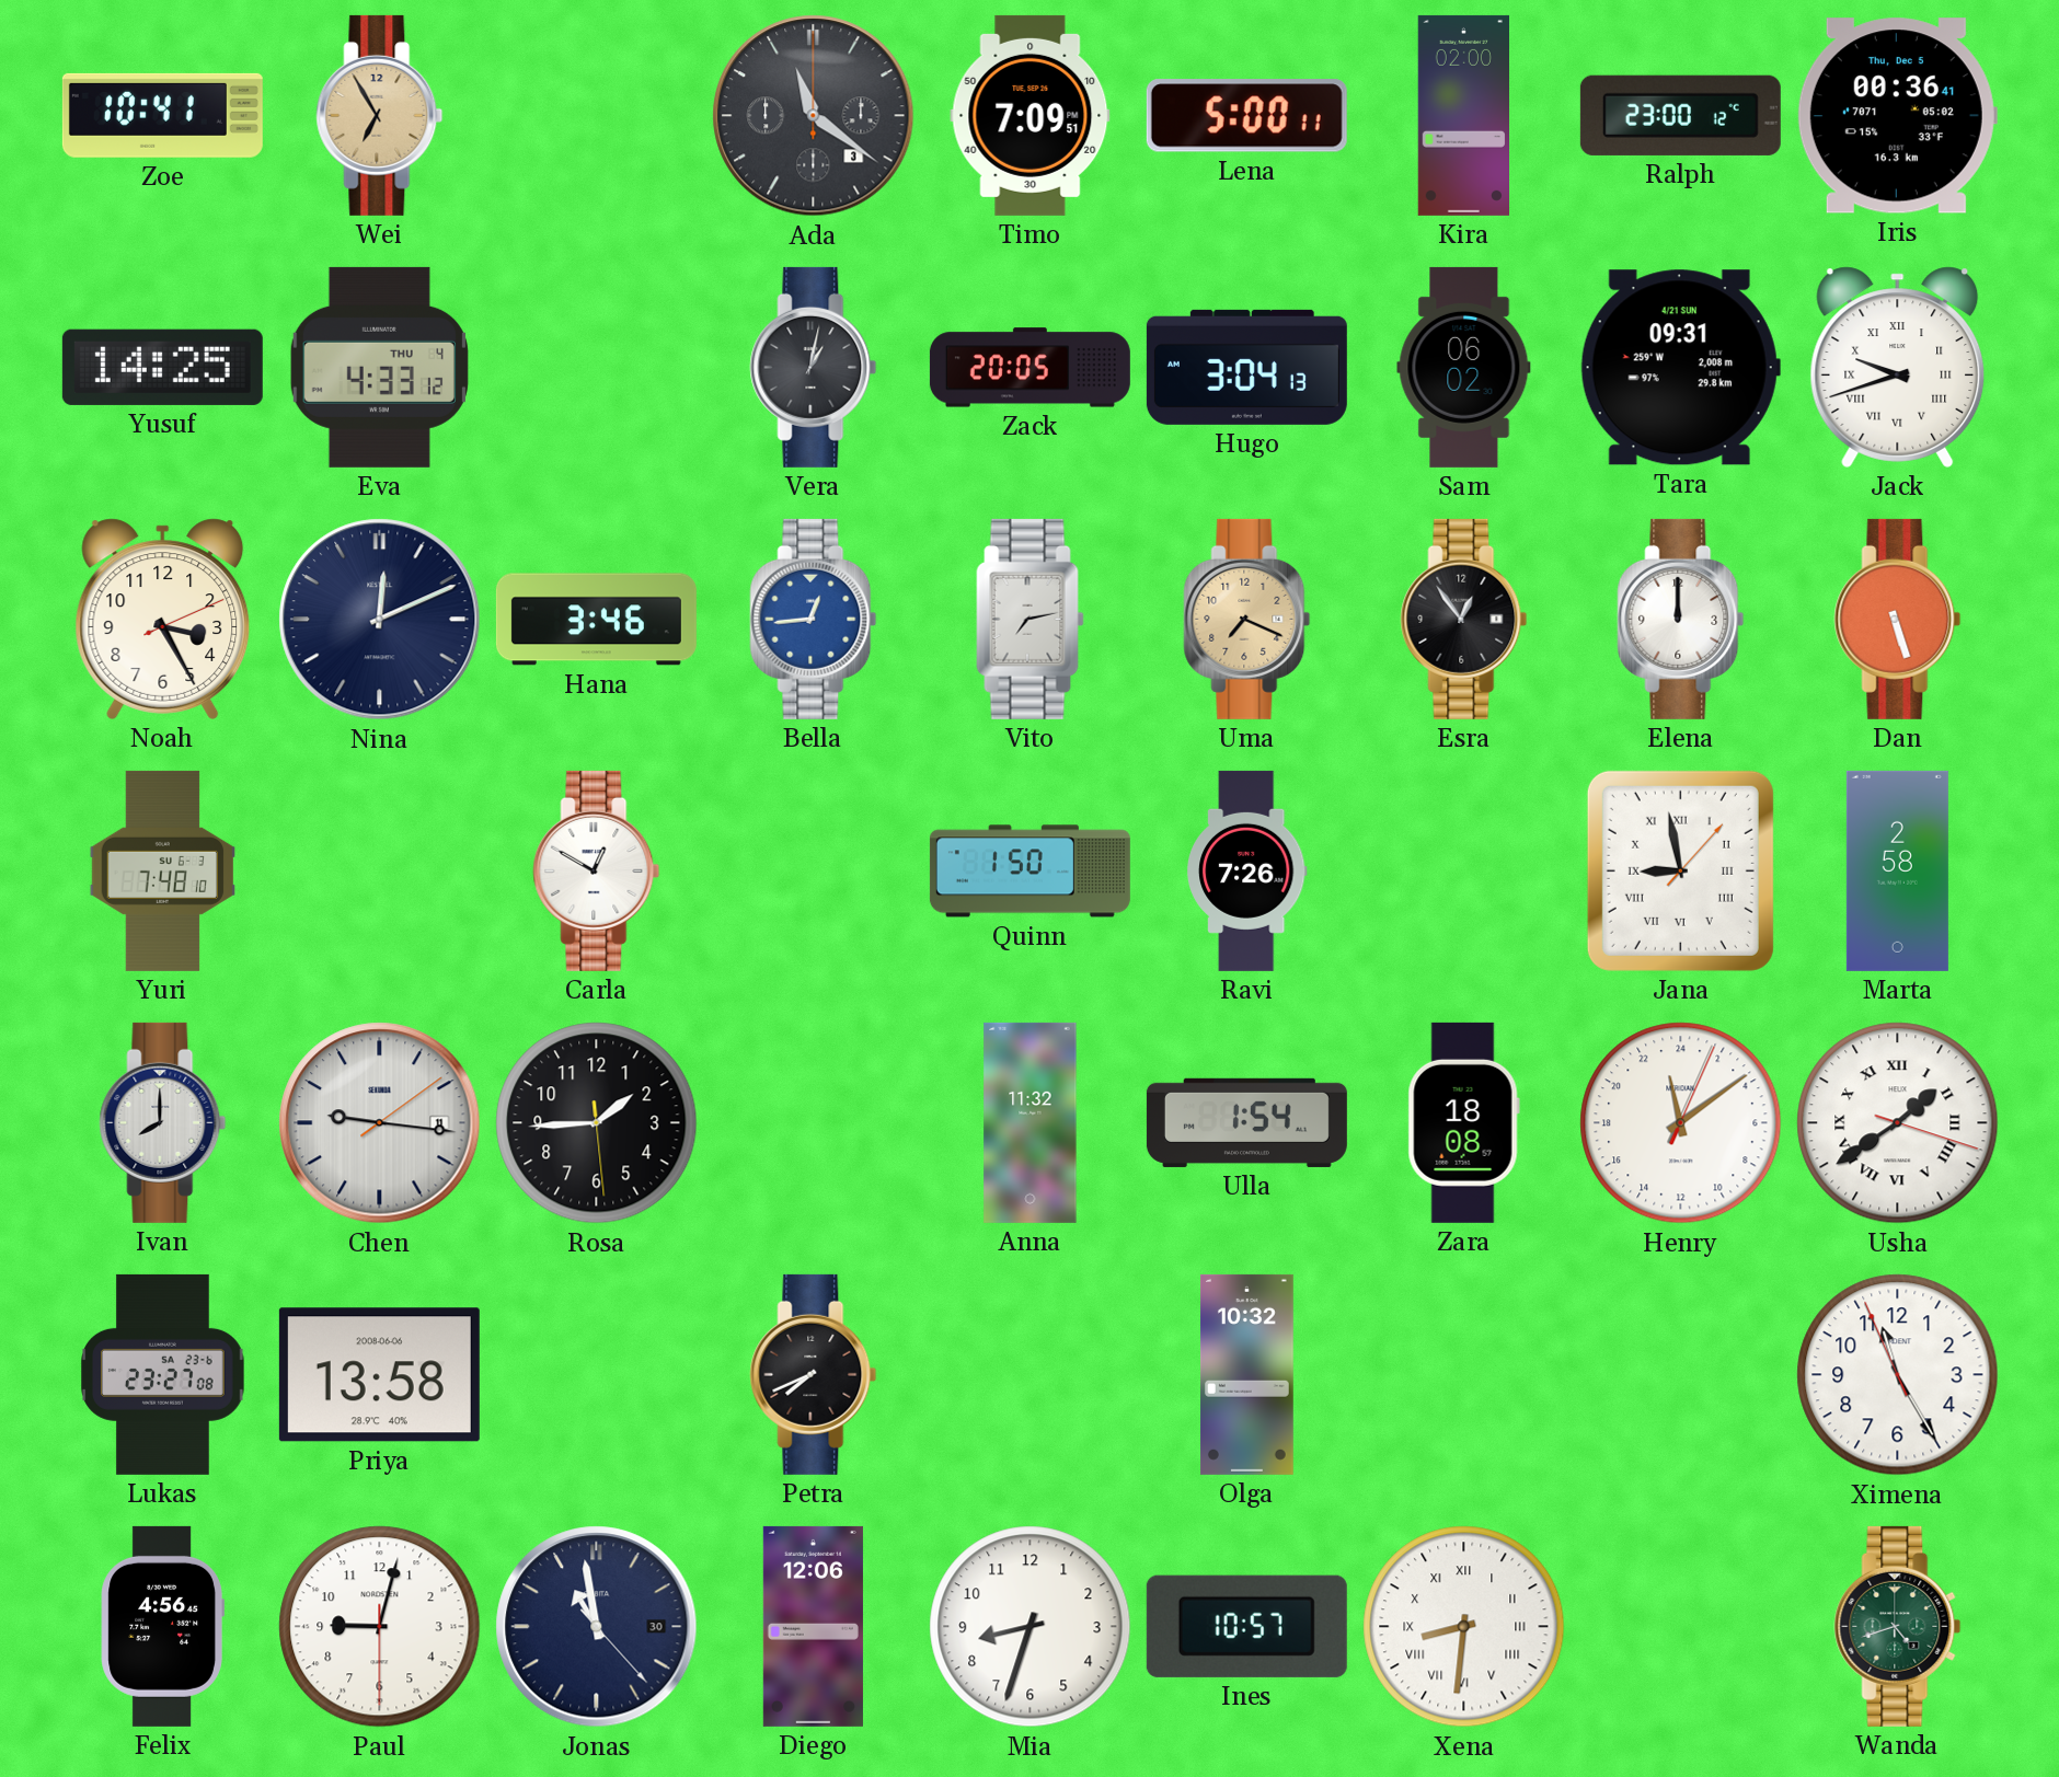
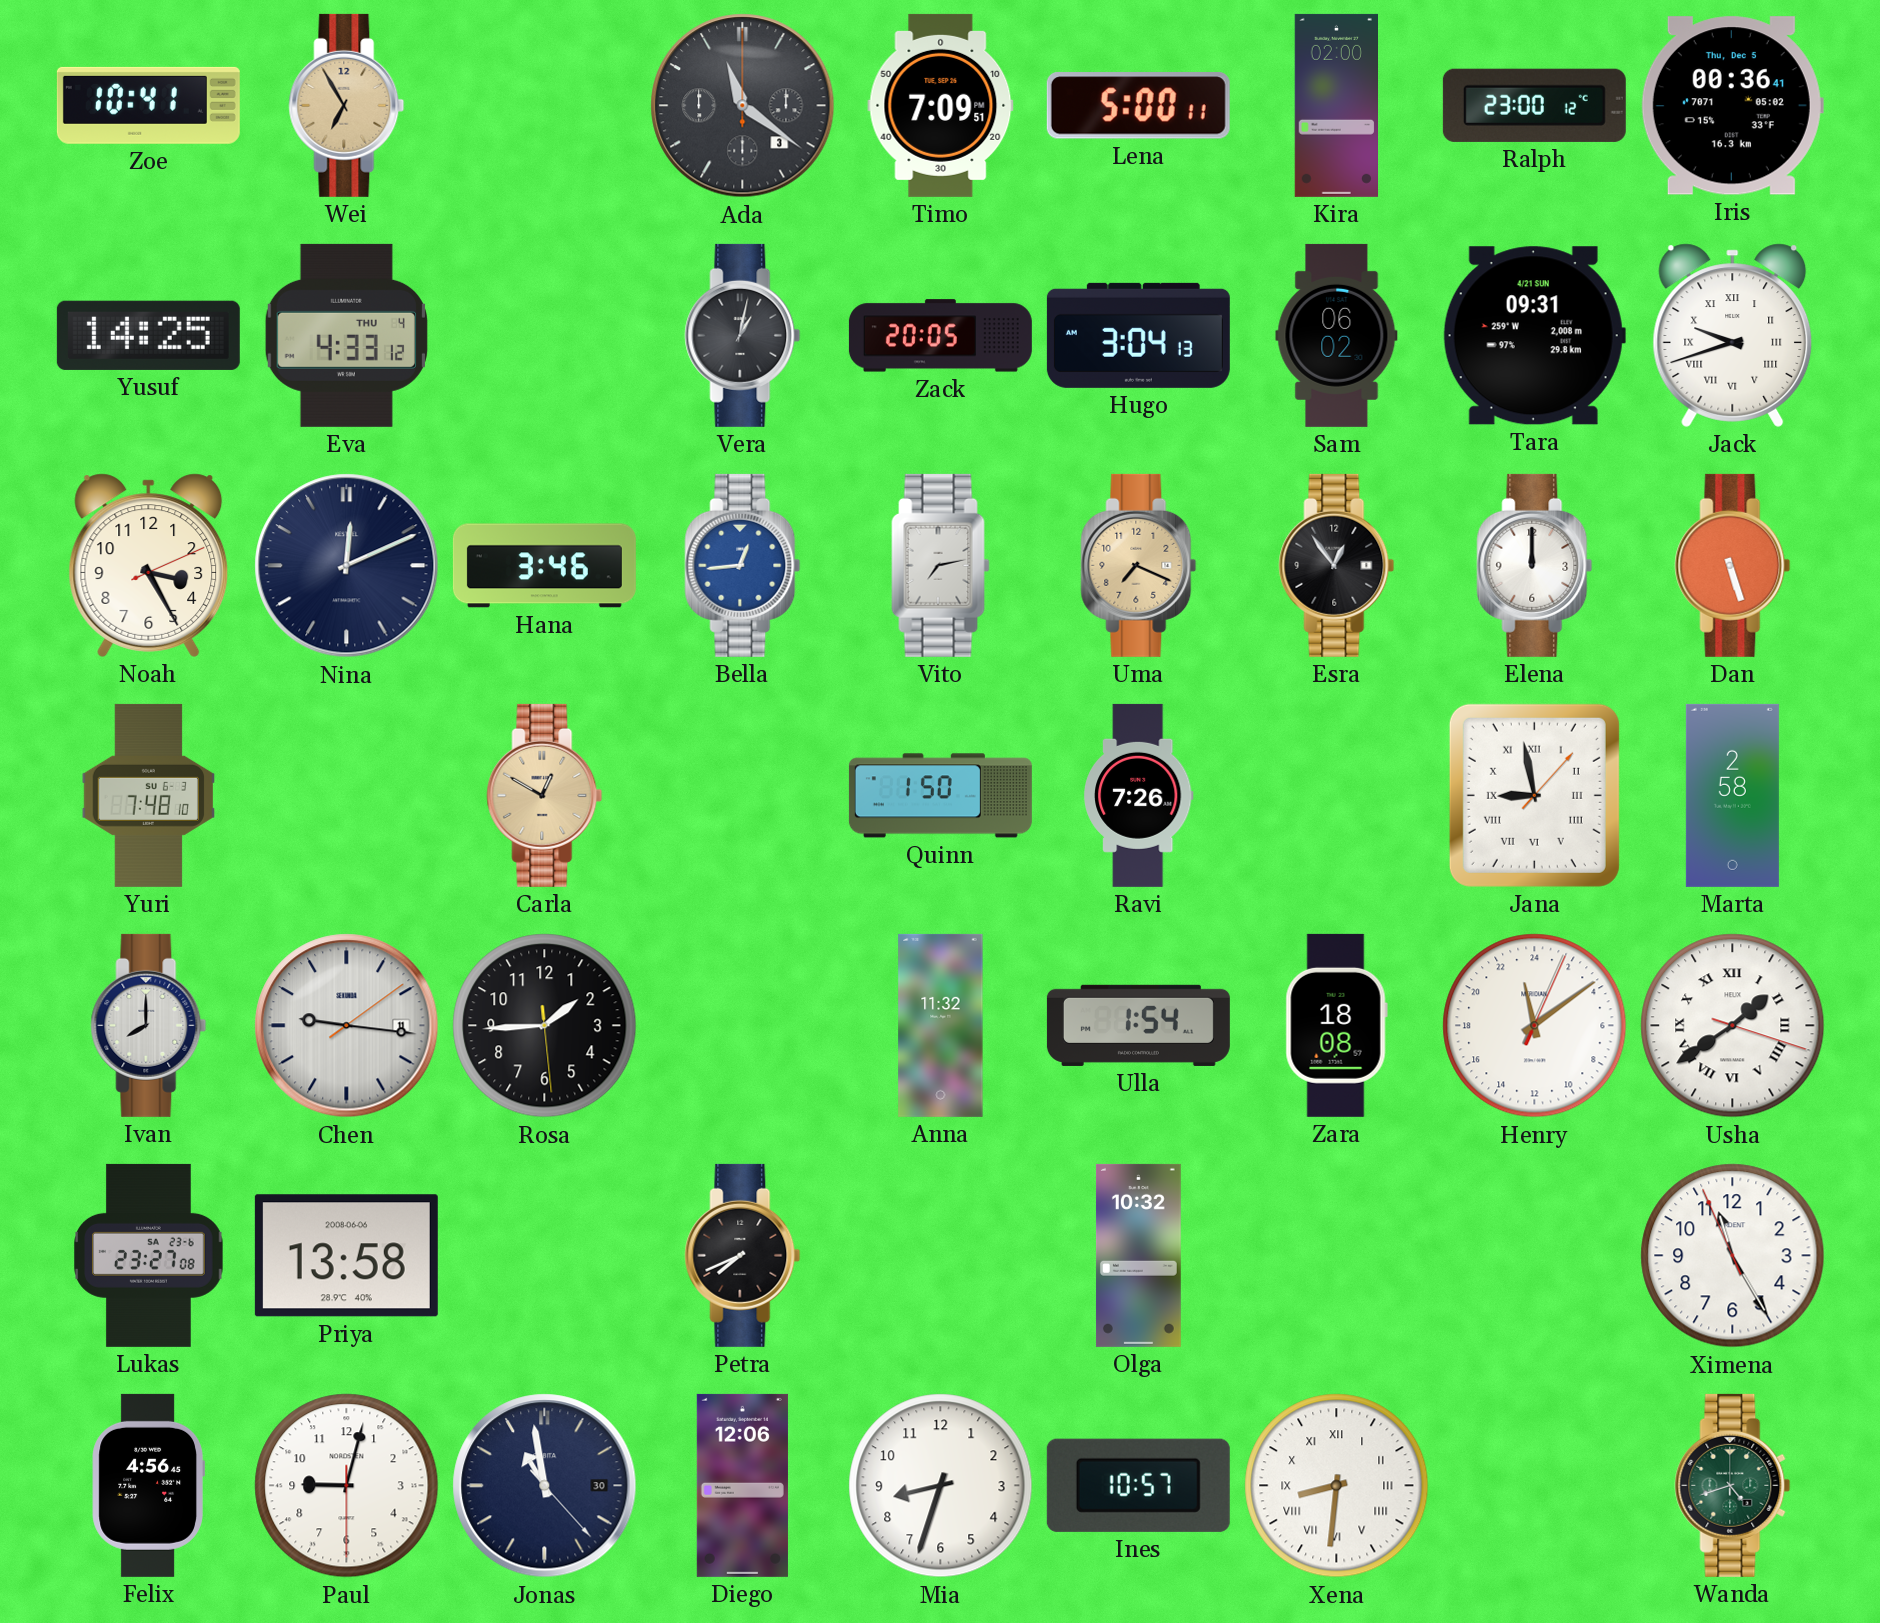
Carla dial: white -> champagne
